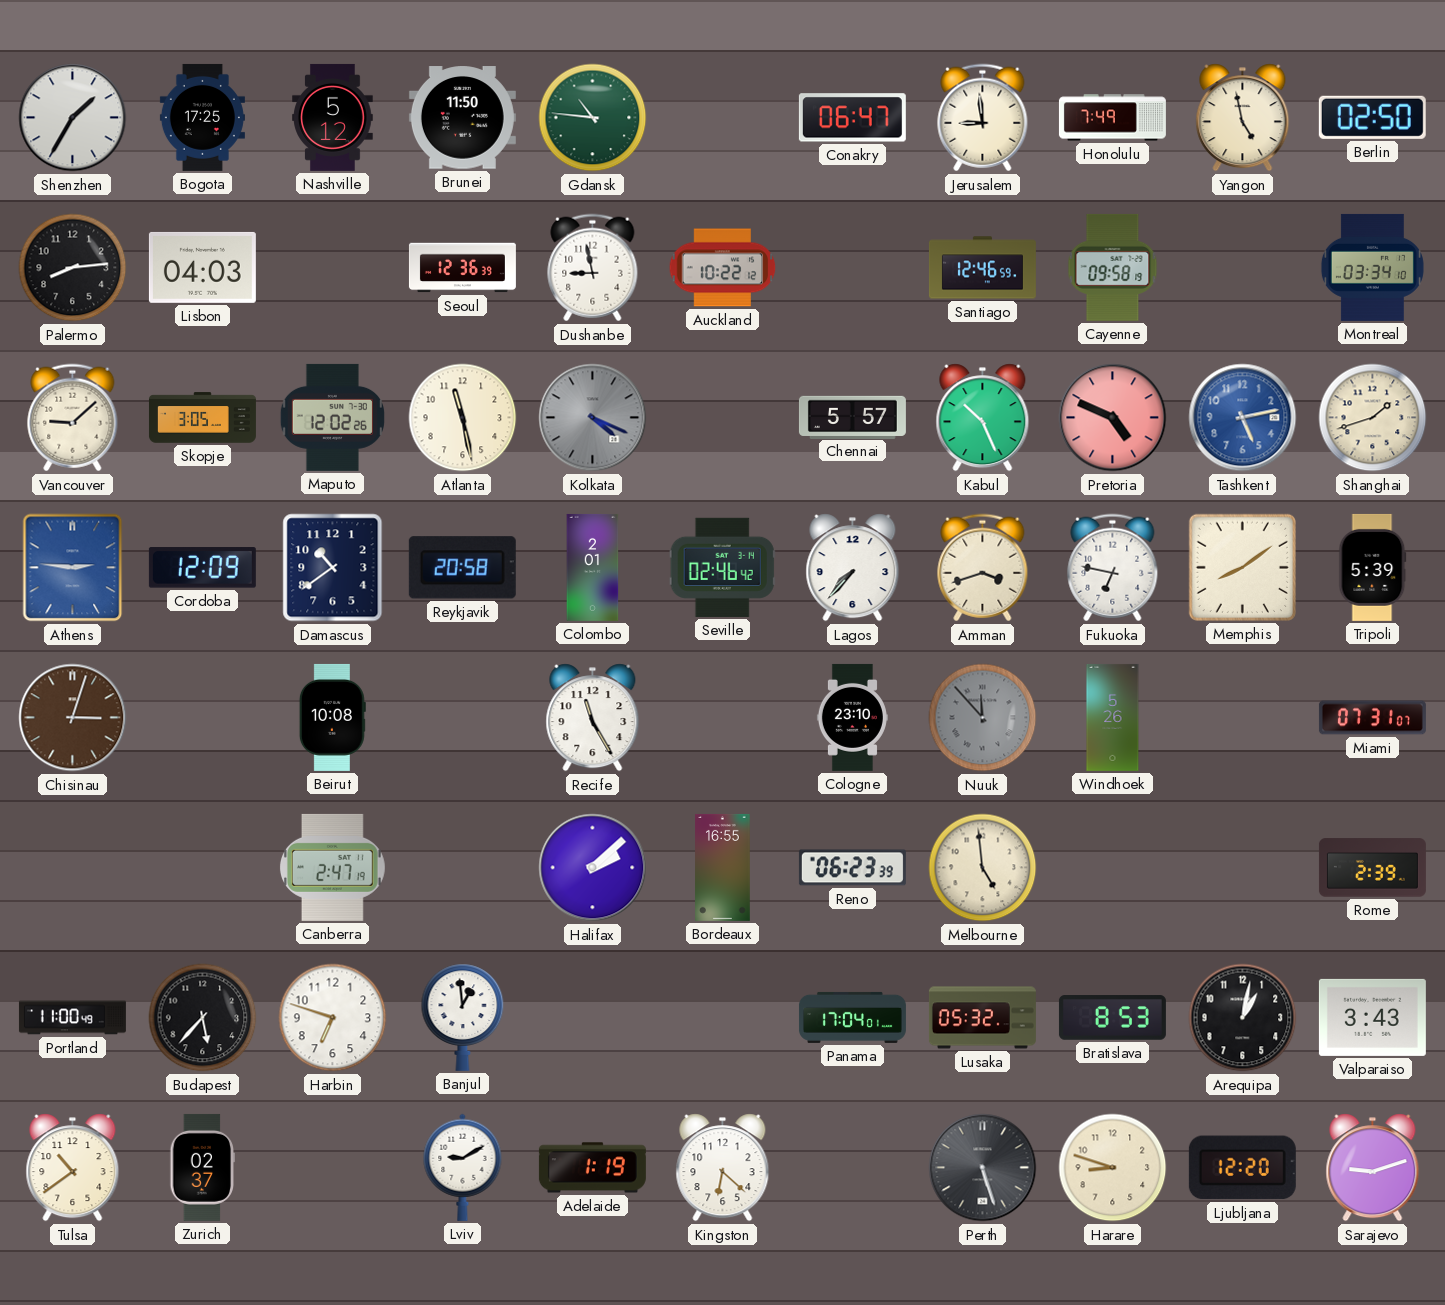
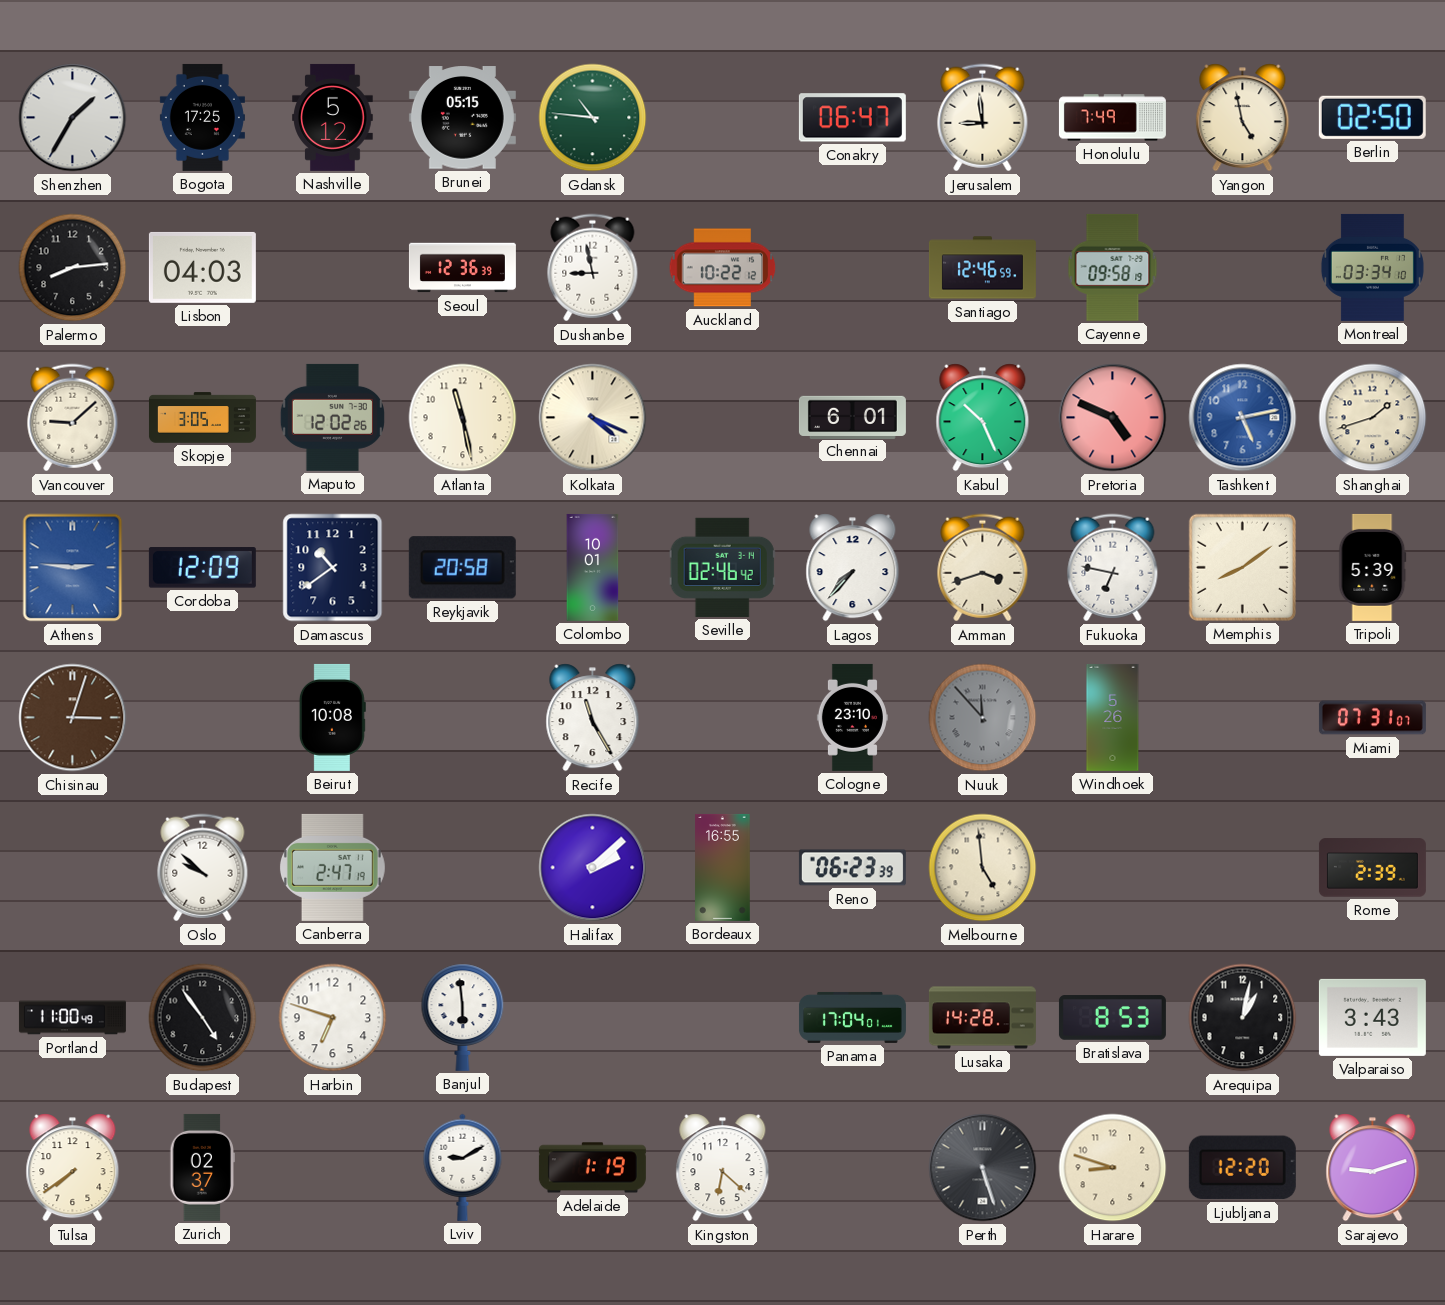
Brunei: 11:50 -> 05:15
Kolkata dial: grey -> cream
Chennai: 5:57 -> 6:01
Colombo: 2:01 -> 10:01
Oslo: none -> 9:52
Budapest: 5:37 -> 4:54
Banjul: 12:59 -> 5:59
Lusaka: 05:32 -> 14:28
Tulsa: 10:39 -> 7:39
